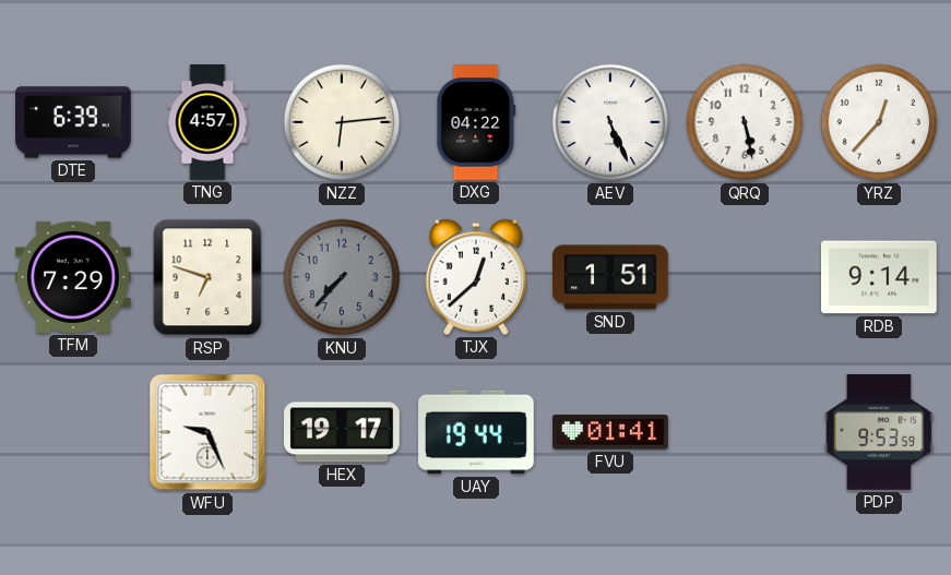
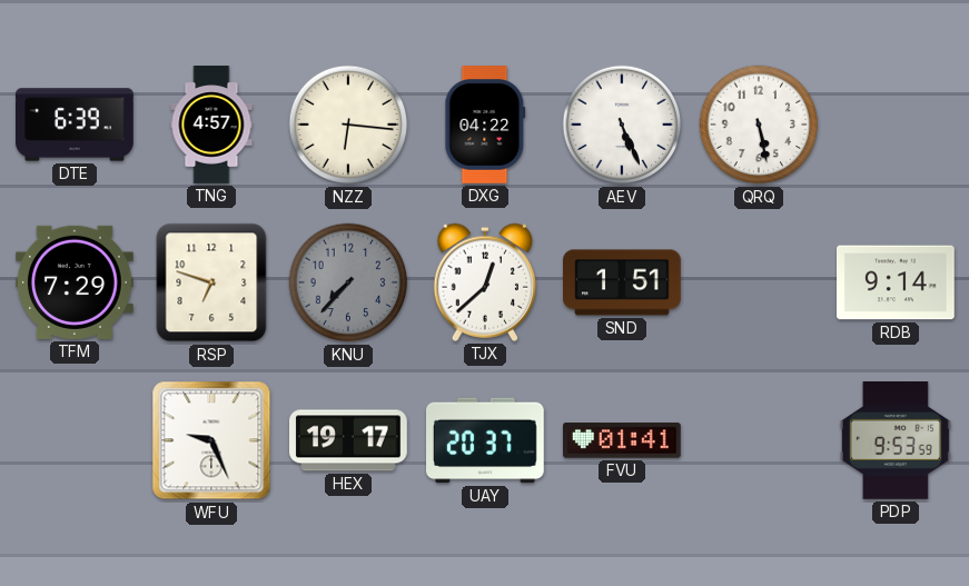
NZZ: 6:14 -> 6:16
YRZ: 12:37 -> none
UAY: 19:44 -> 20:37
